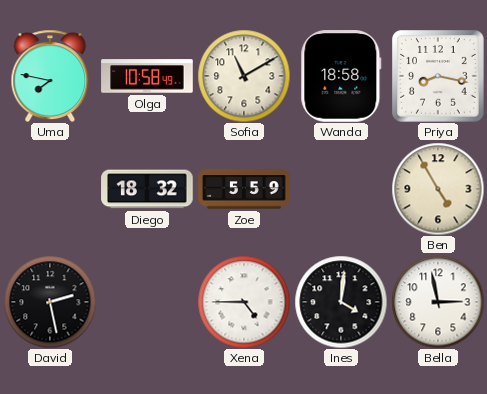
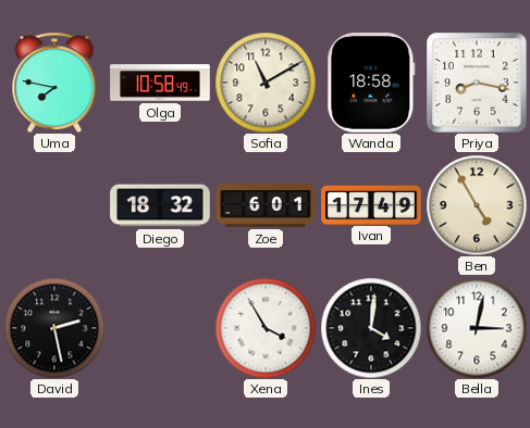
Zoe: 5:59 -> 6:01
Ivan: none -> 17:49
Xena: 4:45 -> 3:55
Bella: 2:58 -> 3:02
